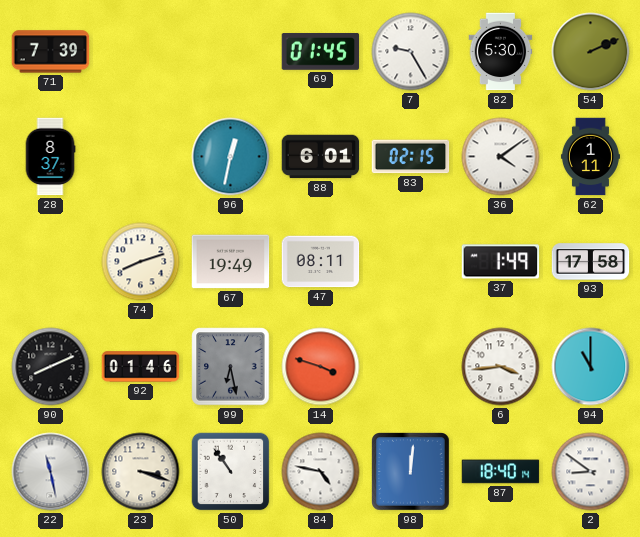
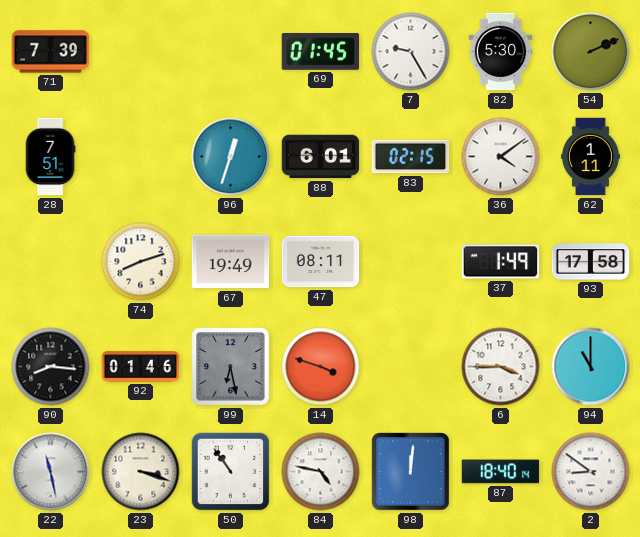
28: 8:37 -> 7:51
96: 12:32 -> 12:33
90: 8:11 -> 8:16
6: 3:44 -> 3:45
